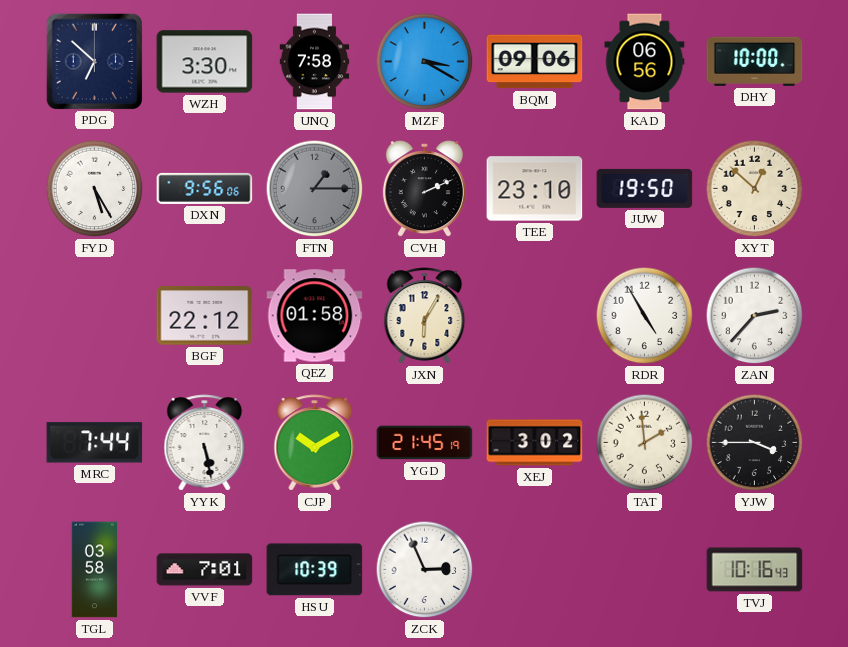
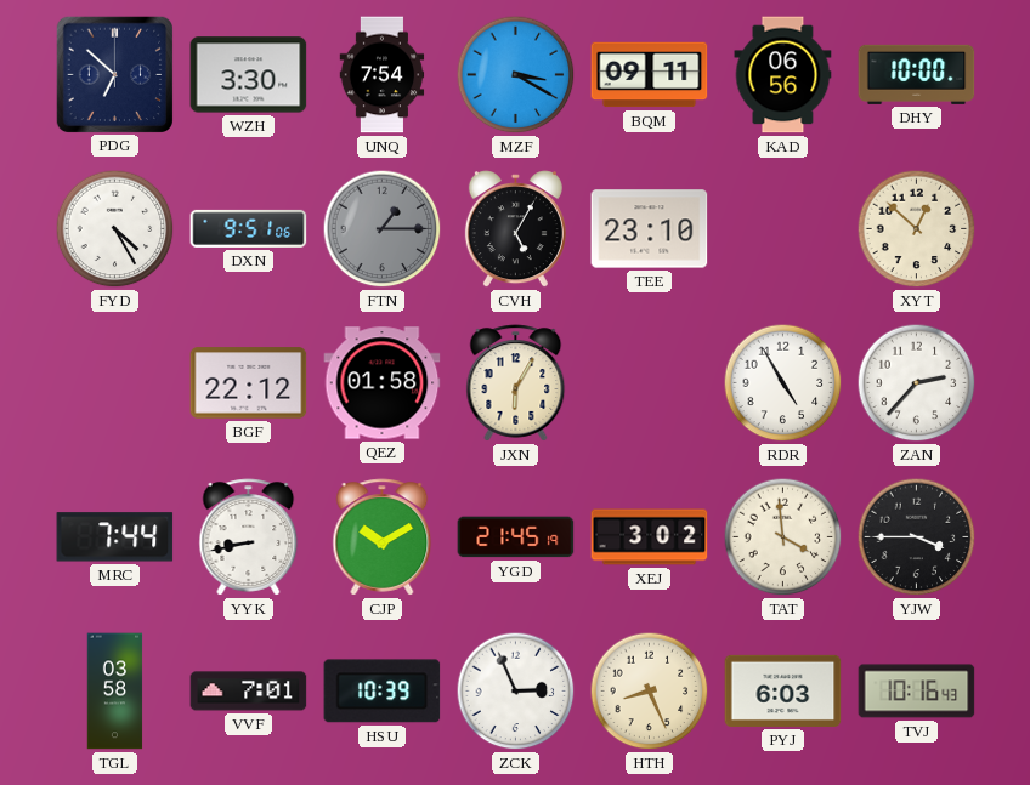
UNQ: 7:58 -> 7:54
BQM: 09:06 -> 09:11
FYD: 5:25 -> 4:25
DXN: 9:56 -> 9:51
CVH: 2:11 -> 5:05
JUW: 19:50 -> none
YYK: 5:28 -> 8:43
TAT: 1:59 -> 3:59
HTH: none -> 8:26
PYJ: none -> 6:03
